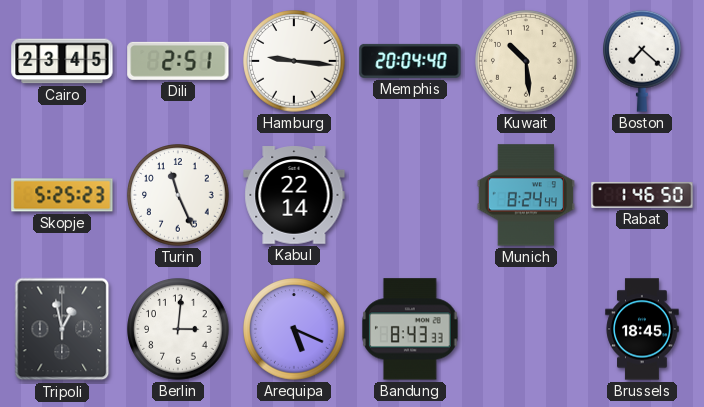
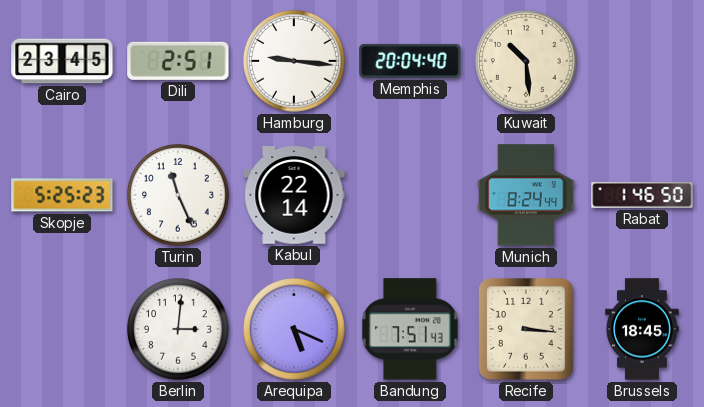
Boston: 7:22 -> none
Tripoli: 12:58 -> none
Bandung: 8:43 -> 7:51
Recife: none -> 3:16
